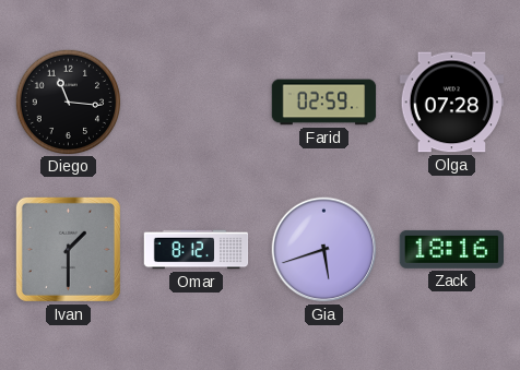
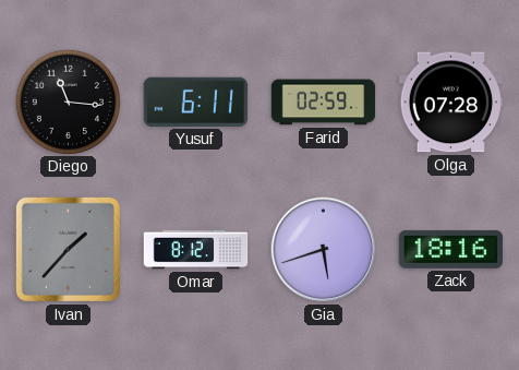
Yusuf: none -> 6:11
Ivan: 1:30 -> 1:37
